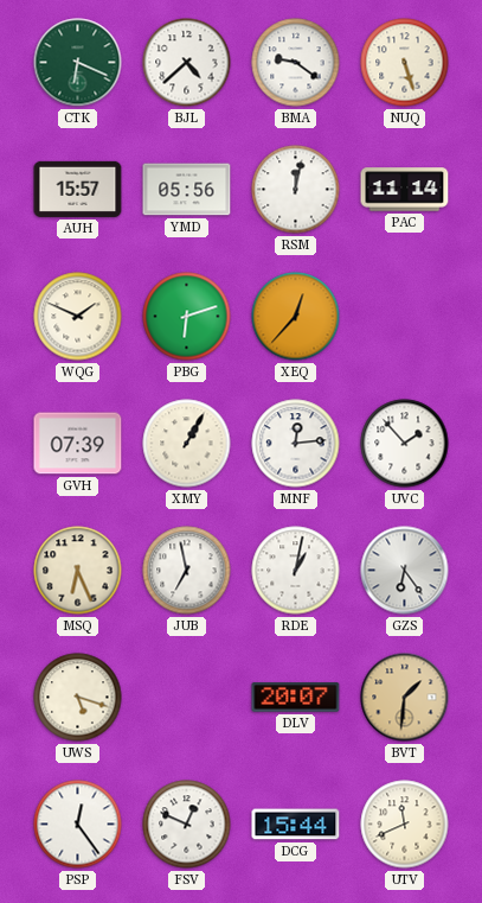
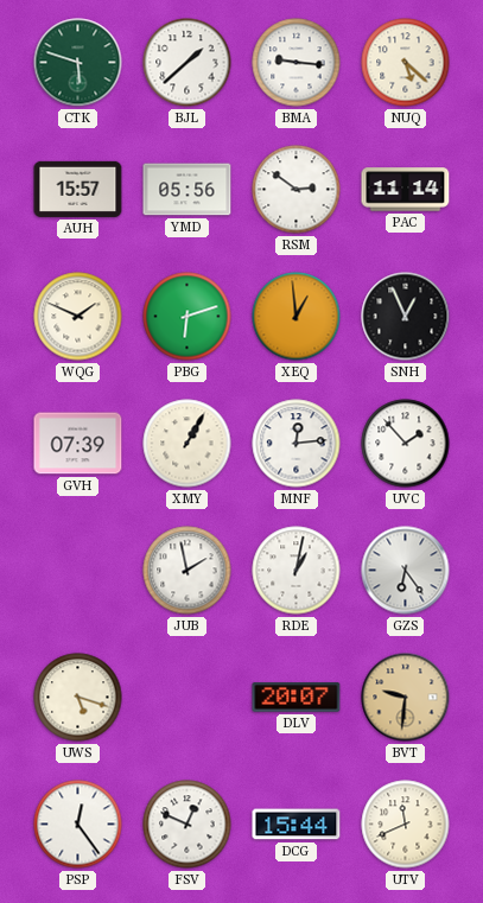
CTK: 6:19 -> 5:48
BJL: 4:38 -> 1:38
BMA: 9:21 -> 9:16
NUQ: 5:27 -> 5:22
RSM: 12:02 -> 2:51
XEQ: 12:37 -> 12:59
SNH: none -> 12:56
MSQ: 6:26 -> none
JUB: 6:58 -> 1:58
BVT: 1:31 -> 9:31
